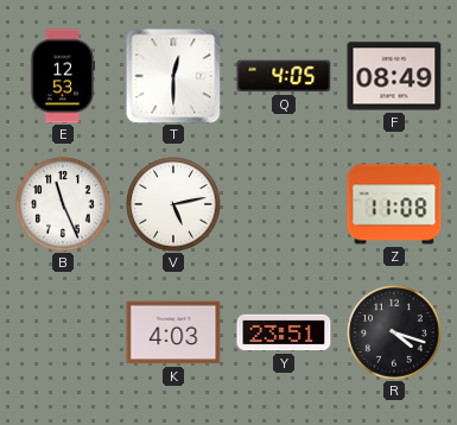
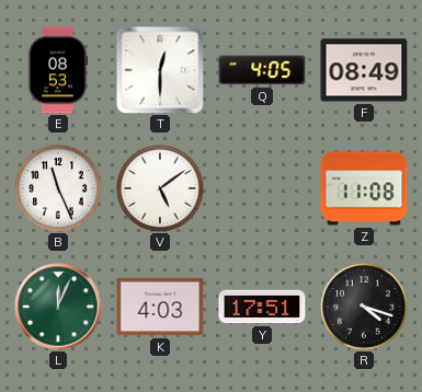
E: 12:53 -> 08:53
V: 5:13 -> 5:09
L: none -> 12:04
Y: 23:51 -> 17:51
